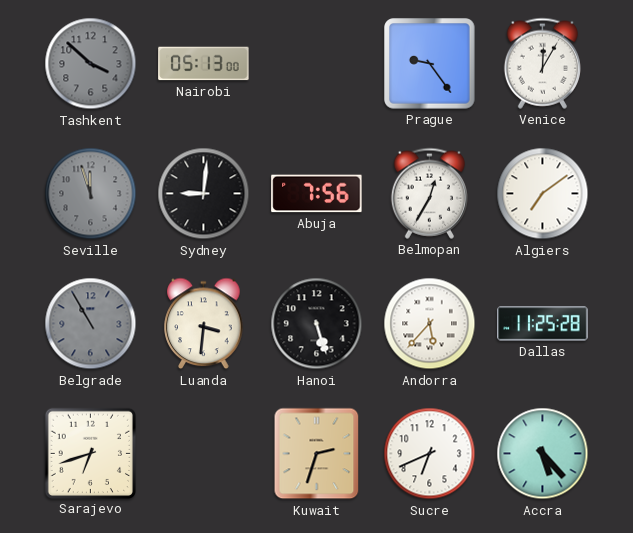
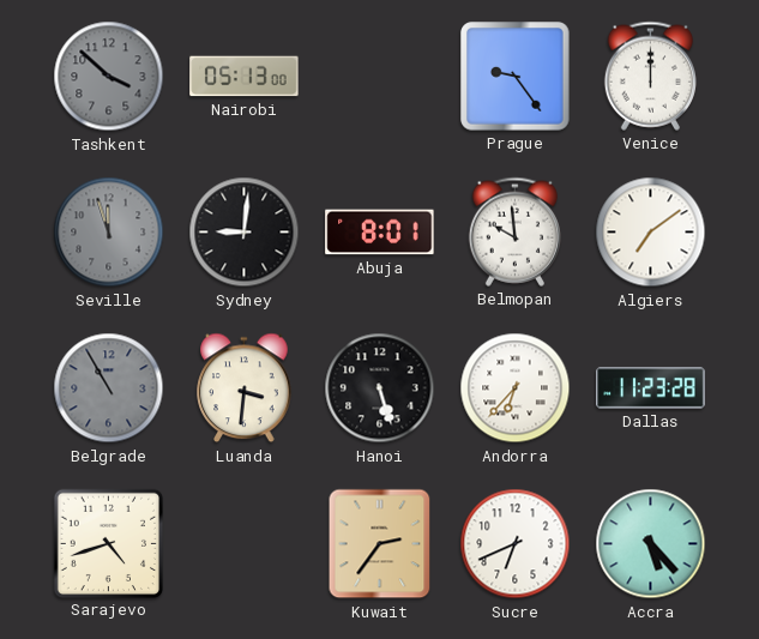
Venice: 12:05 -> 12:00
Abuja: 7:56 -> 8:01
Belmopan: 12:35 -> 9:59
Andorra: 5:37 -> 6:37
Dallas: 11:25 -> 11:23
Sarajevo: 6:42 -> 4:42
Kuwait: 2:33 -> 2:36
